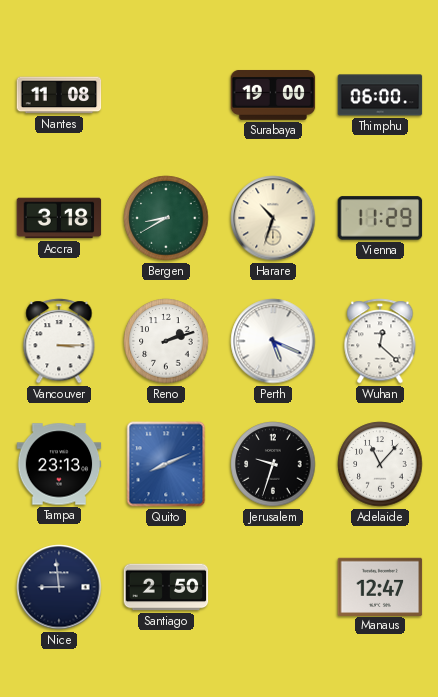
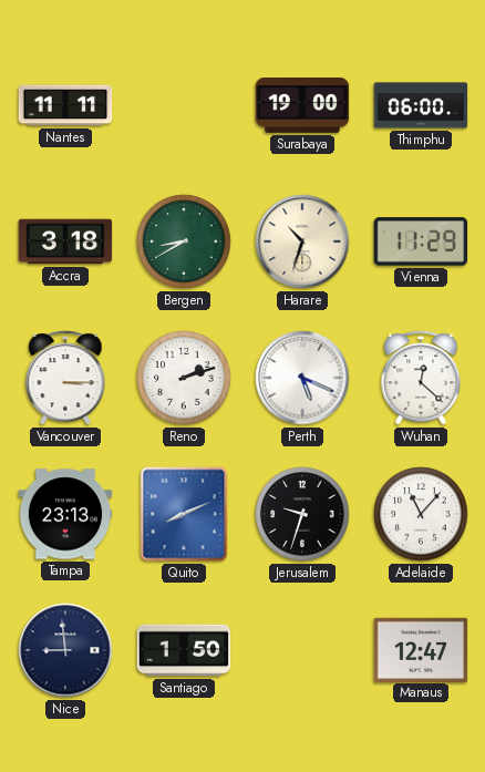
Nantes: 11:08 -> 11:11
Santiago: 2:50 -> 1:50
